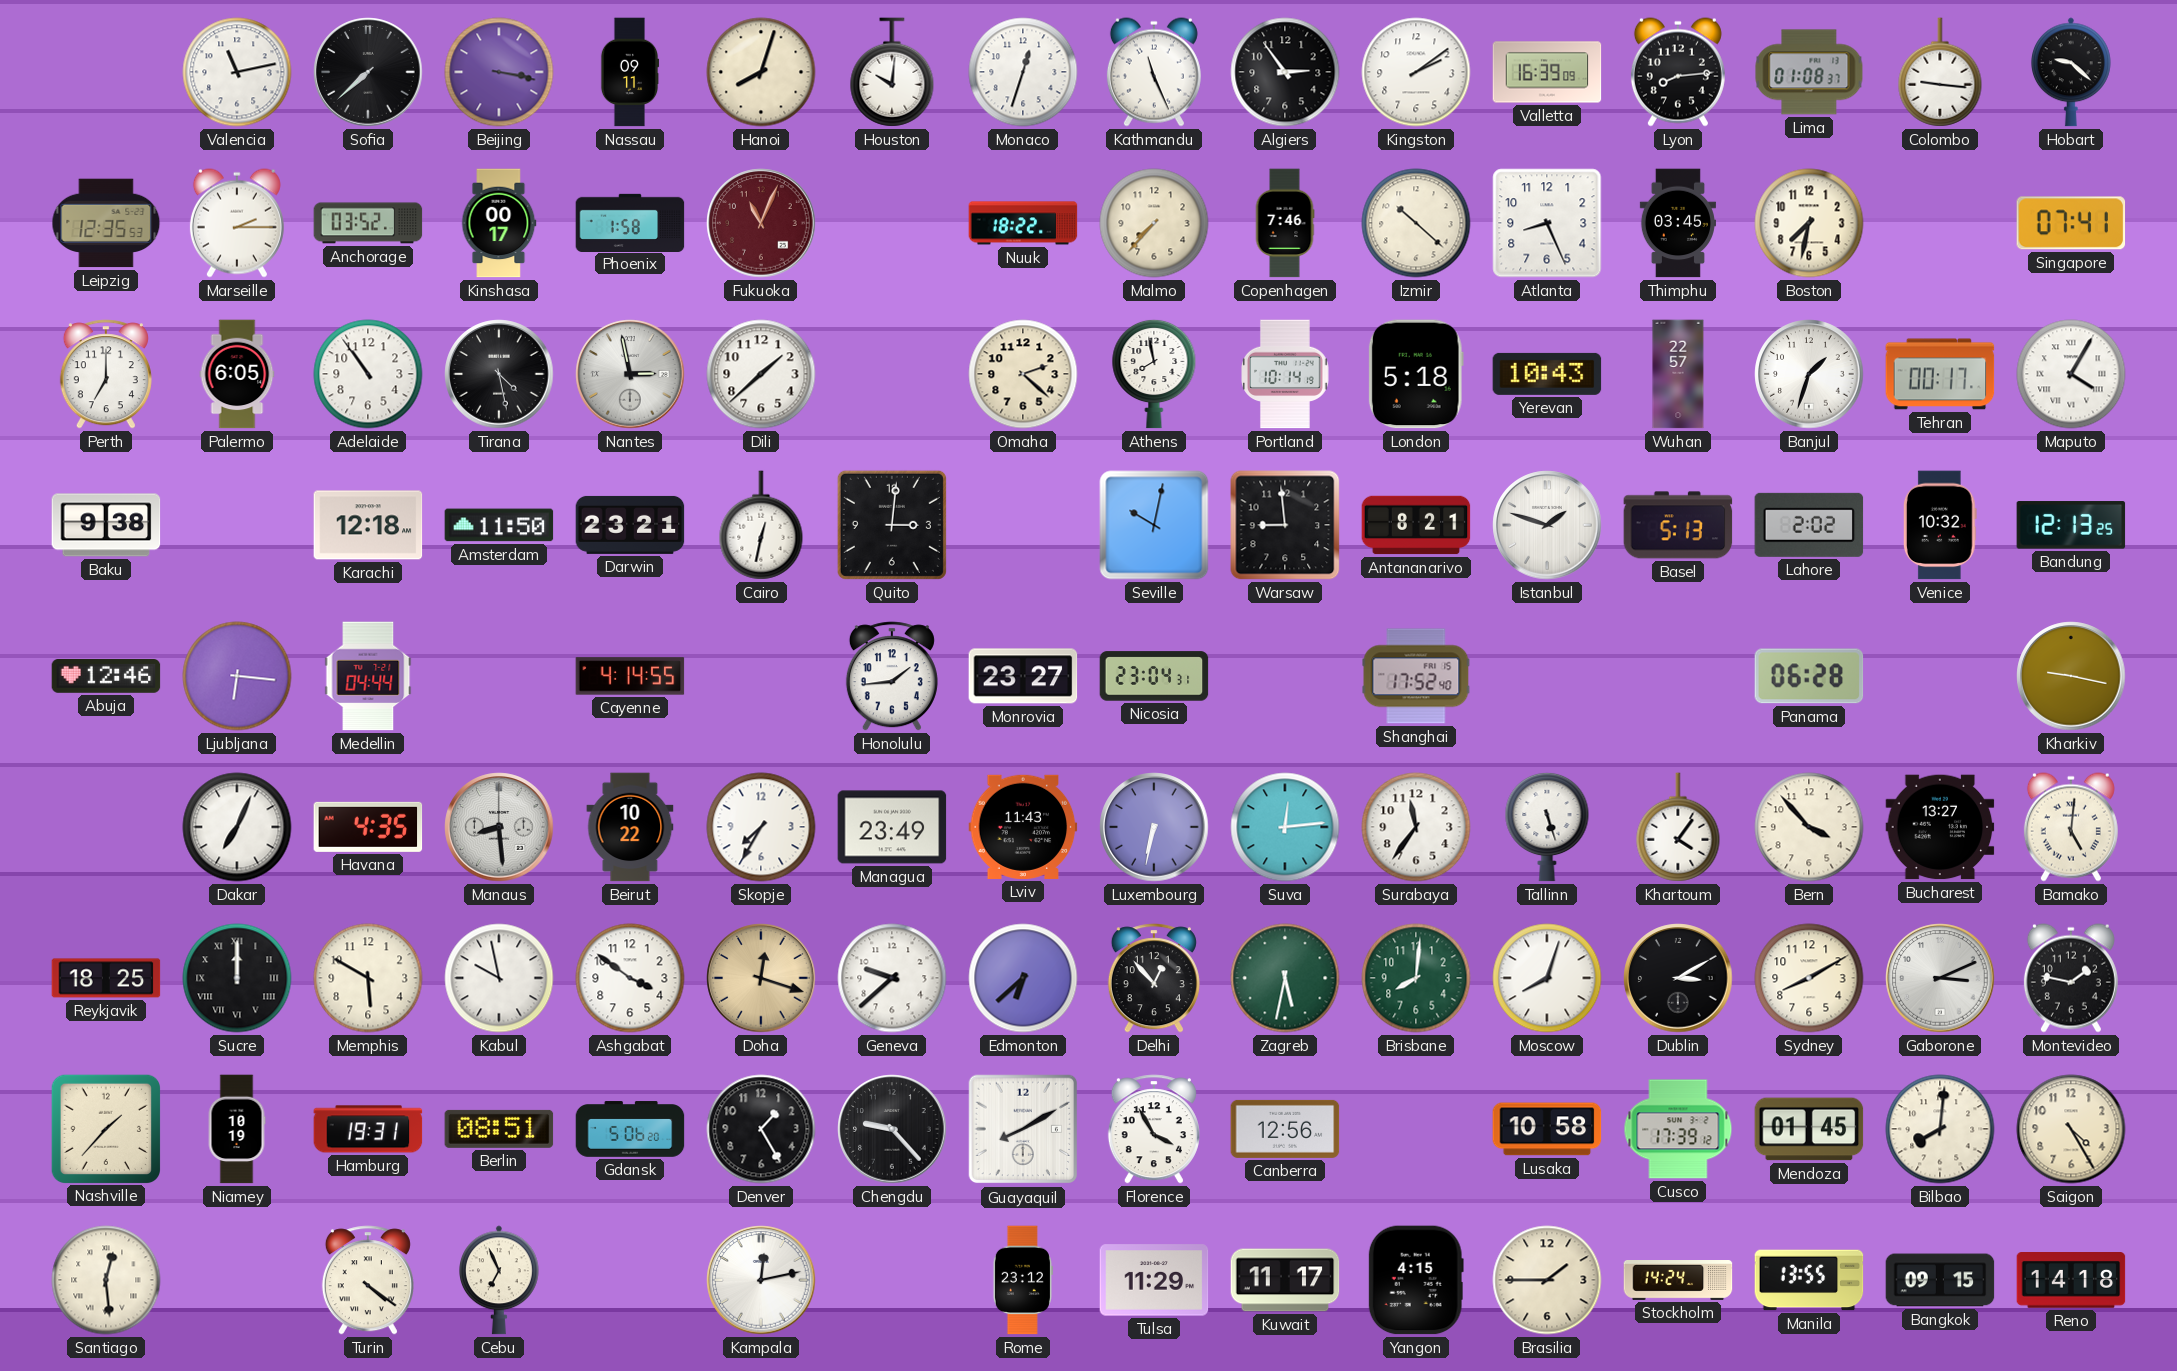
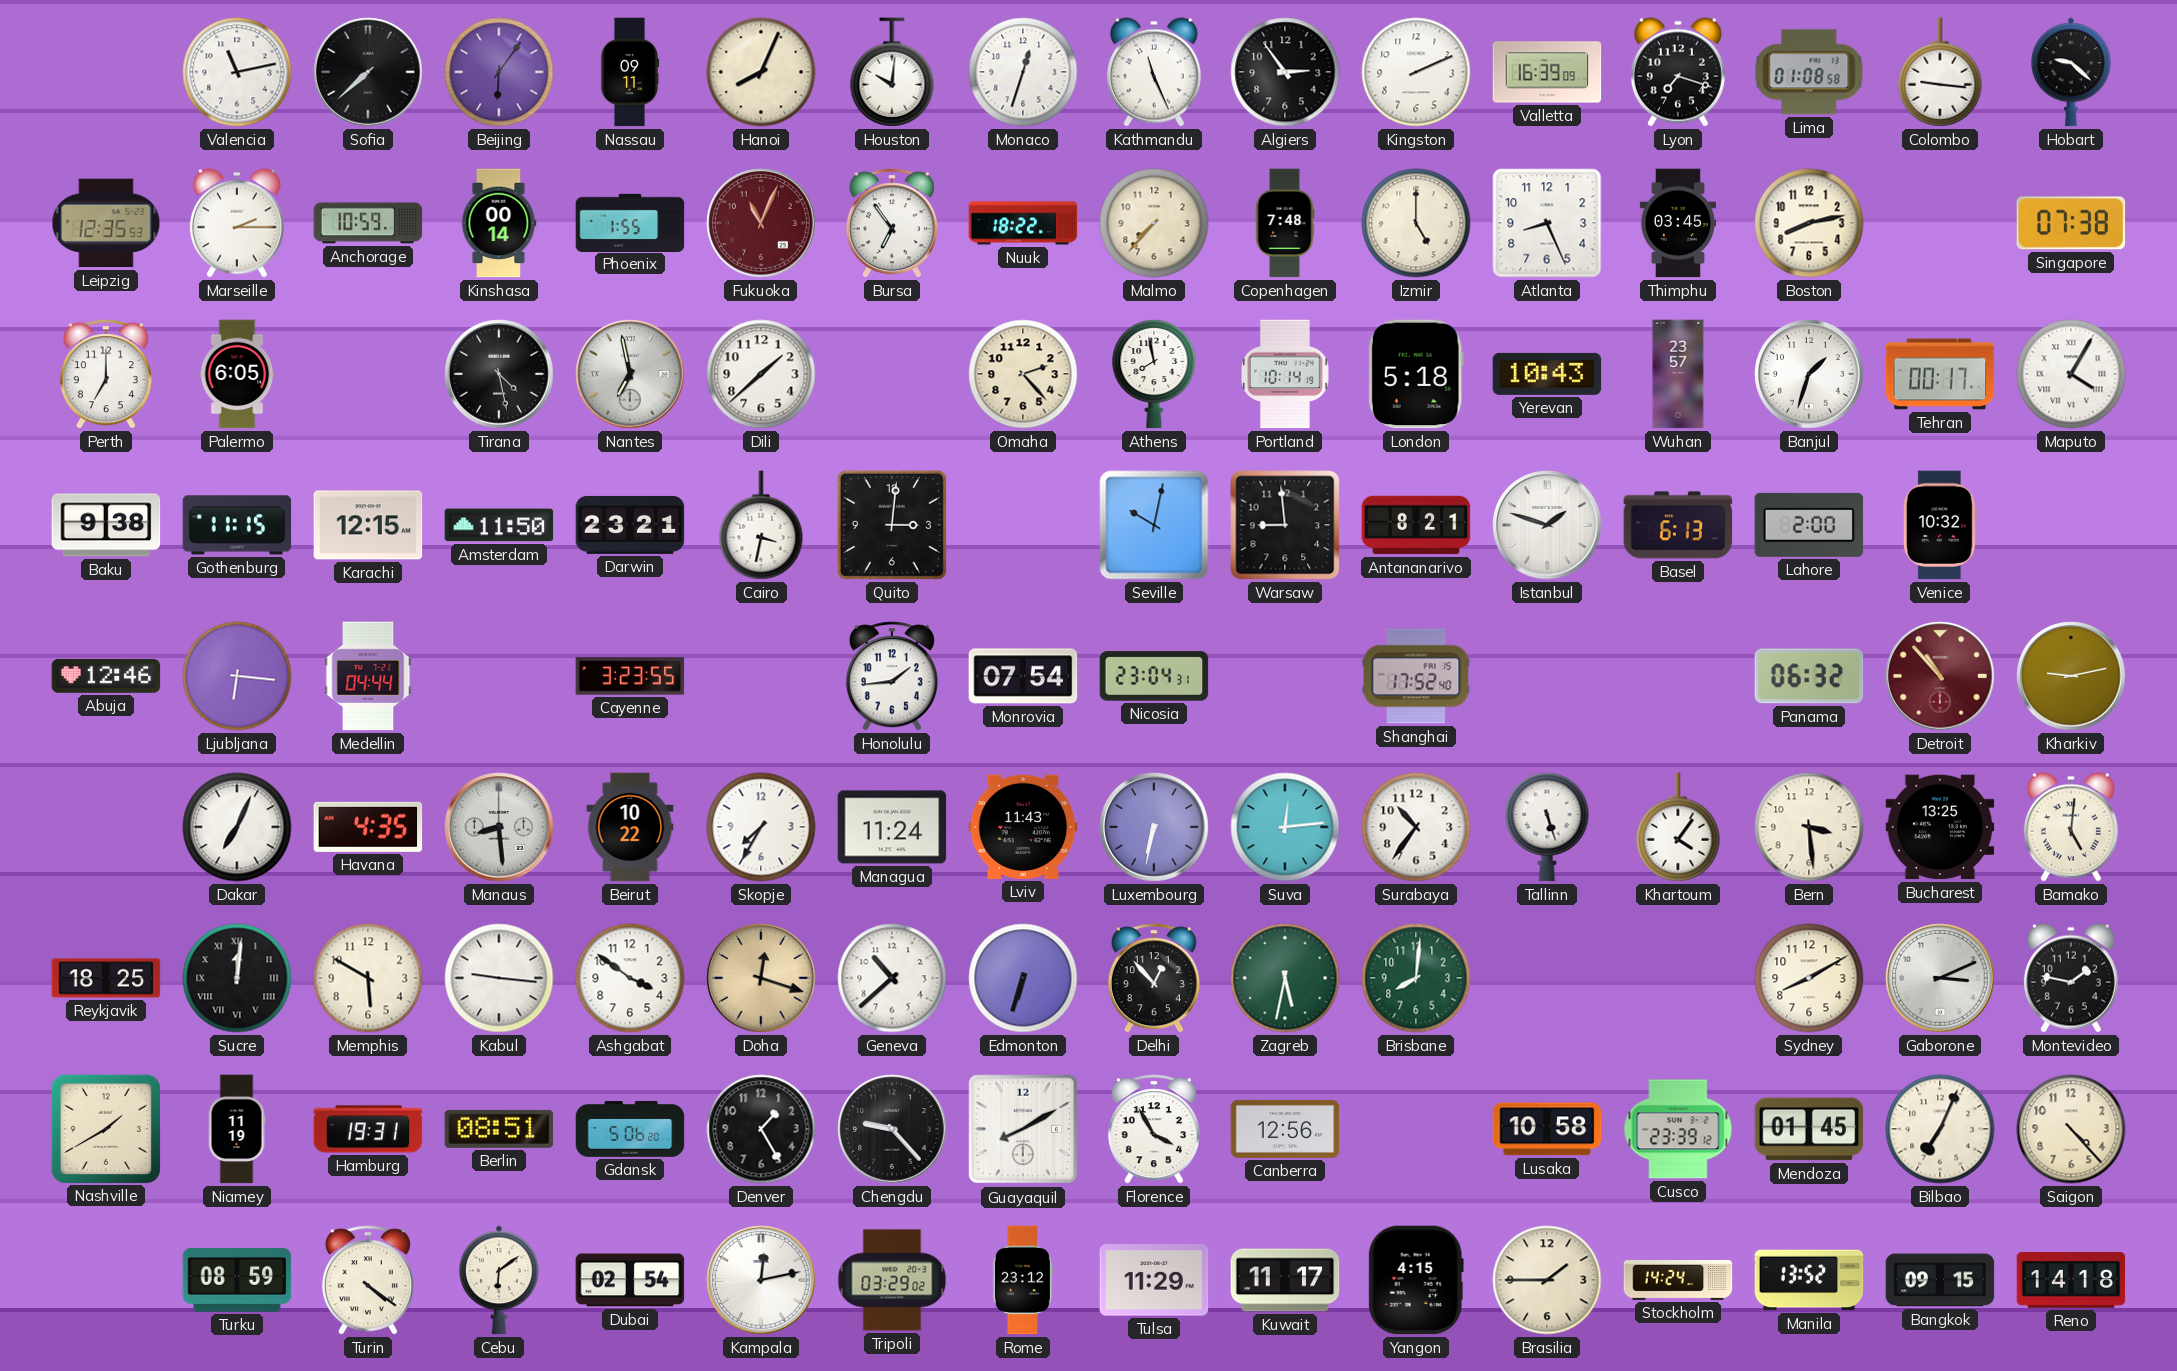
Beijing: 3:17 -> 6:06
Hanoi: 8:03 -> 8:04
Kingston: 2:09 -> 2:11
Lyon: 8:14 -> 7:18
Lima: 01:08:37 -> 01:08:58
Anchorage: 03:52 -> 10:59
Kinshasa: 00:17 -> 00:14
Phoenix: 1:58 -> 1:55
Bursa: none -> 6:54
Copenhagen: 7:46 -> 7:48
Izmir: 10:22 -> 5:00
Boston: 7:32 -> 8:13
Singapore: 07:41 -> 07:38
Adelaide: 10:54 -> none
Nantes: 2:58 -> 6:58
Omaha: 2:22 -> 2:23
Wuhan: 22:57 -> 23:57
Gothenburg: none -> 11:15
Karachi: 12:18 -> 12:15
Cairo: 12:32 -> 3:32
Basel: 5:13 -> 6:13
Lahore: 2:02 -> 2:00
Bandung: 12:13 -> none
Cayenne: 4:14 -> 3:23
Monrovia: 23:27 -> 07:54
Panama: 06:28 -> 06:32
Detroit: none -> 10:53
Kharkiv: 9:17 -> 9:13
Managua: 23:49 -> 11:24
Surabaya: 11:36 -> 10:36
Bern: 3:53 -> 3:29
Bucharest: 13:27 -> 13:25
Sucre: 12:00 -> 12:01
Kabul: 9:58 -> 9:16
Geneva: 9:38 -> 10:38
Edmonton: 6:38 -> 6:33
Moscow: 8:03 -> none
Dublin: 3:10 -> none
Nashville: 1:37 -> 1:40
Niamey: 10:19 -> 11:19
Cusco: 17:39 -> 23:39
Bilbao: 8:01 -> 7:04
Saigon: 4:25 -> 4:23
Santiago: 12:29 -> none
Turku: none -> 08:59
Cebu: 6:56 -> 6:09
Dubai: none -> 02:54
Tripoli: none -> 03:29
Manila: 13:55 -> 13:52
